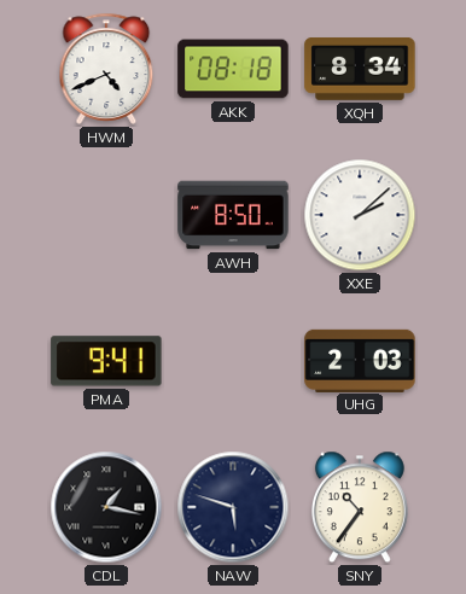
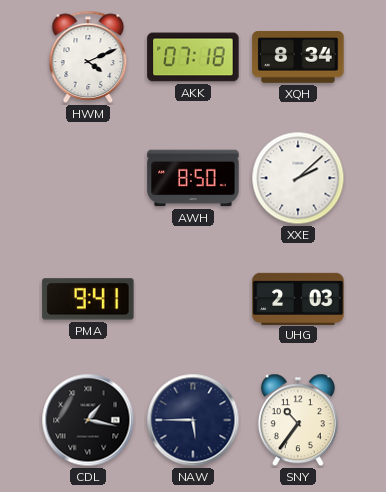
HWM: 4:41 -> 4:11
AKK: 08:18 -> 07:18
NAW: 5:48 -> 5:45
